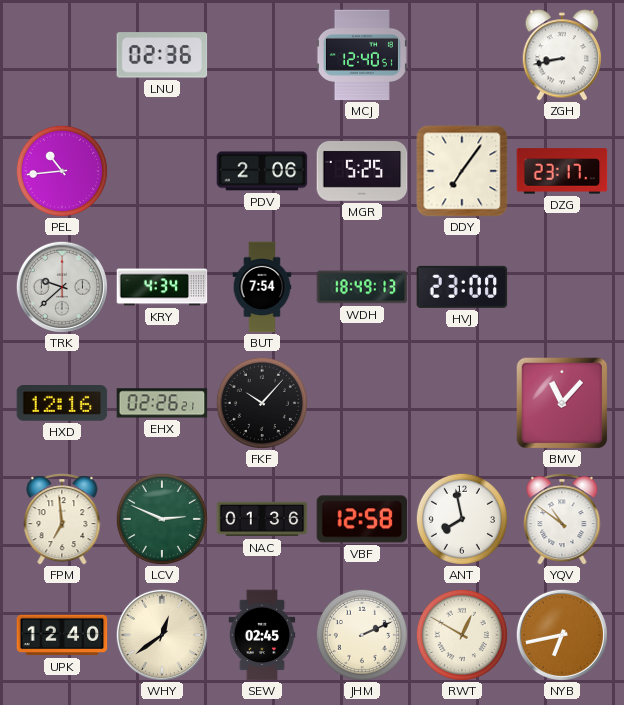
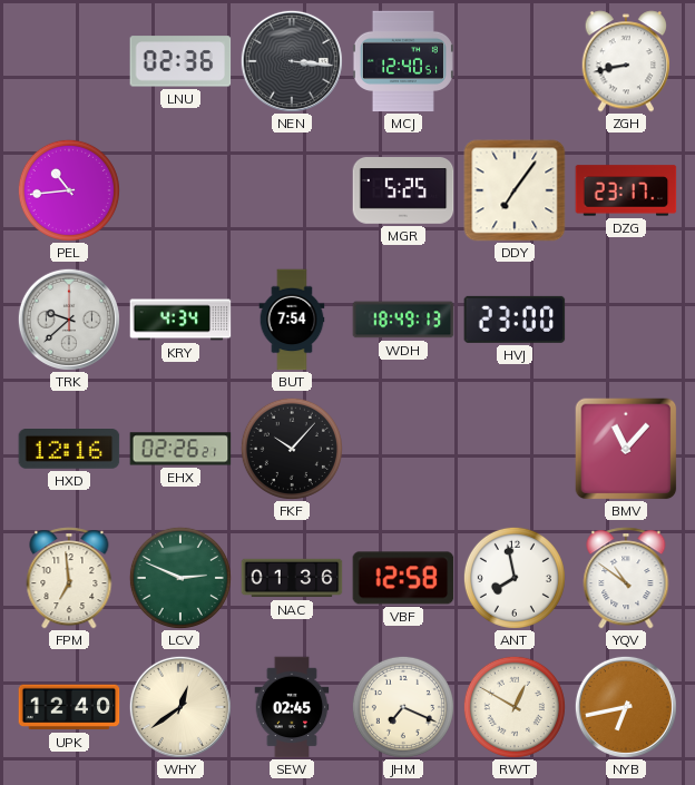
NEN: none -> 3:16
PDV: 2:06 -> none
JHM: 2:11 -> 7:19
